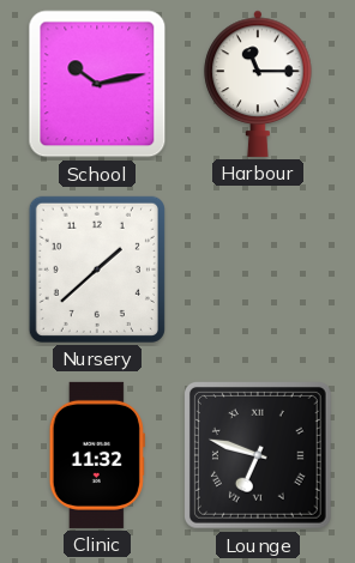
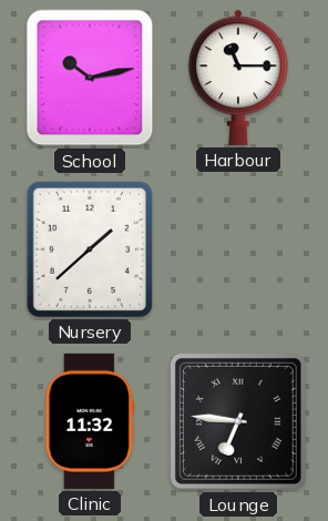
Lounge: 6:48 -> 6:46
